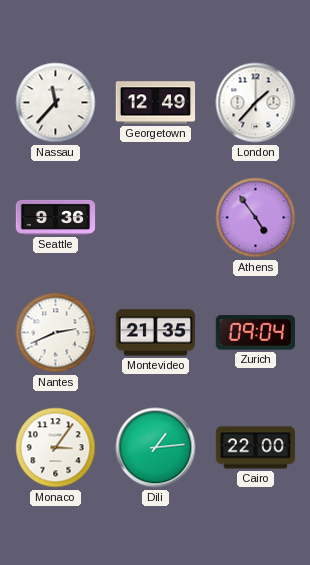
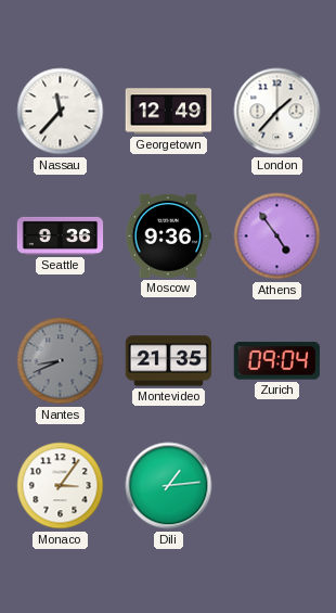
Moscow: none -> 9:36
Nantes: 2:41 -> 8:41
Nantes dial: white -> grey
Cairo: 22:00 -> none
